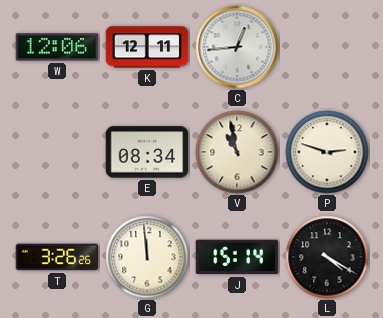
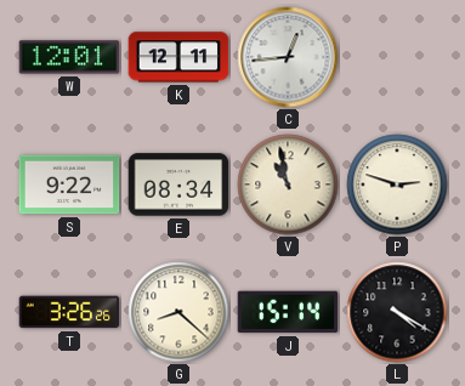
W: 12:06 -> 12:01
S: none -> 9:22
G: 11:59 -> 8:22
